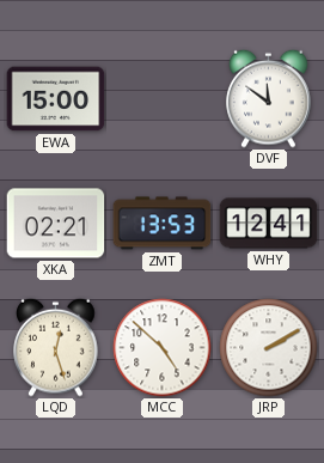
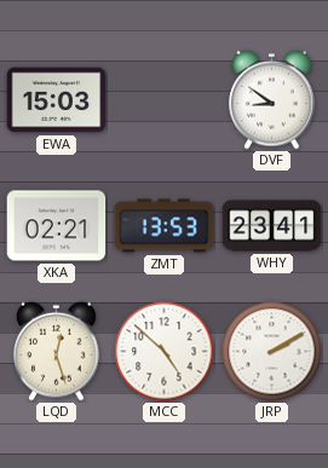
EWA: 15:00 -> 15:03
DVF: 11:51 -> 8:51
WHY: 12:41 -> 23:41
